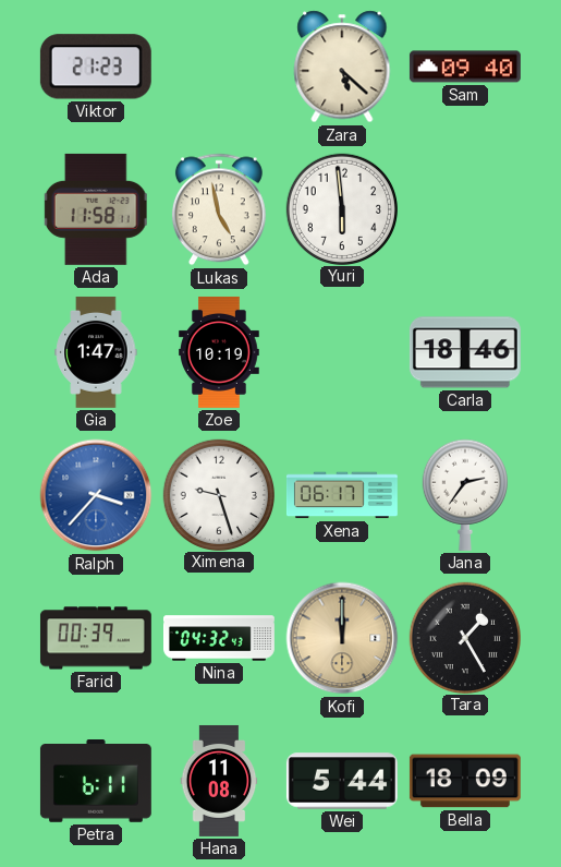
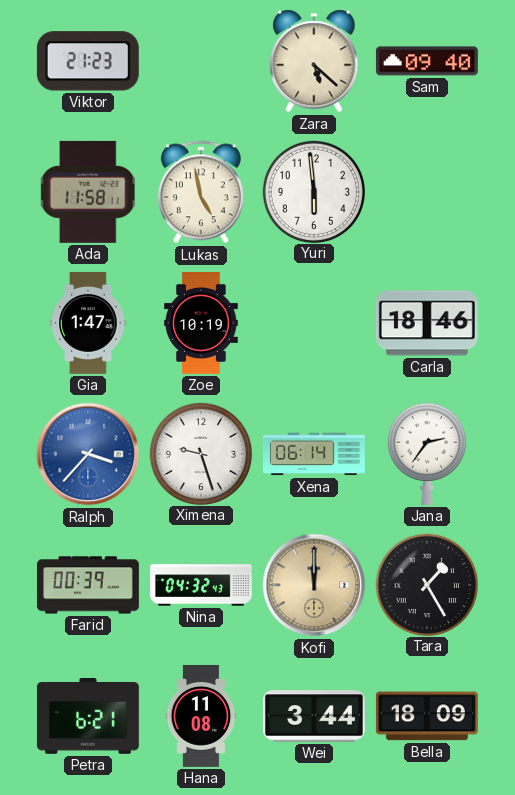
Xena: 06:17 -> 06:14
Petra: 6:11 -> 6:21
Wei: 5:44 -> 3:44
